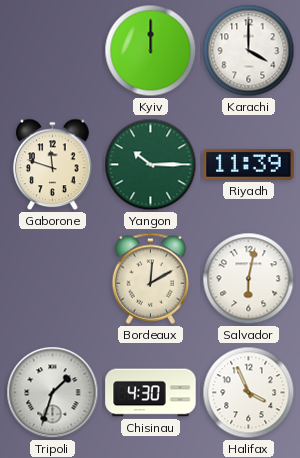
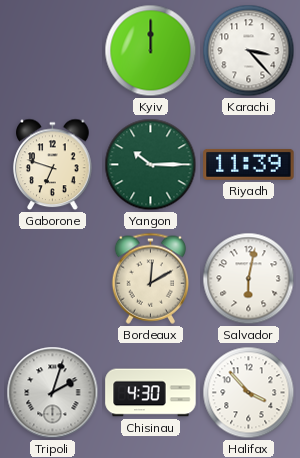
Karachi: 4:00 -> 3:23
Gaborone: 11:48 -> 6:48
Tripoli: 1:33 -> 2:03
Halifax: 3:56 -> 3:53
